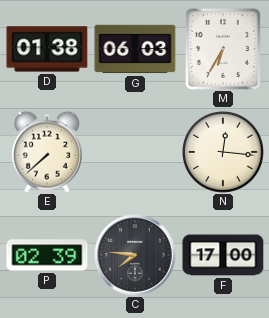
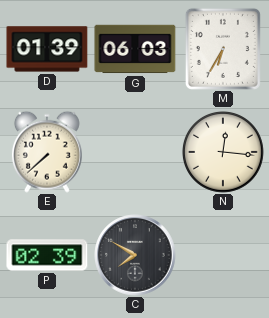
D: 01:38 -> 01:39
C: 7:46 -> 7:50
F: 17:00 -> none
